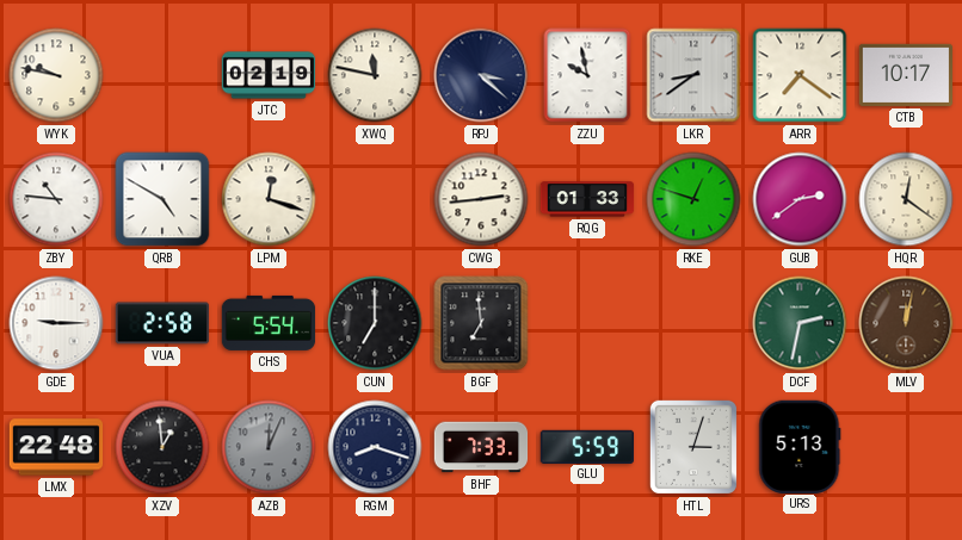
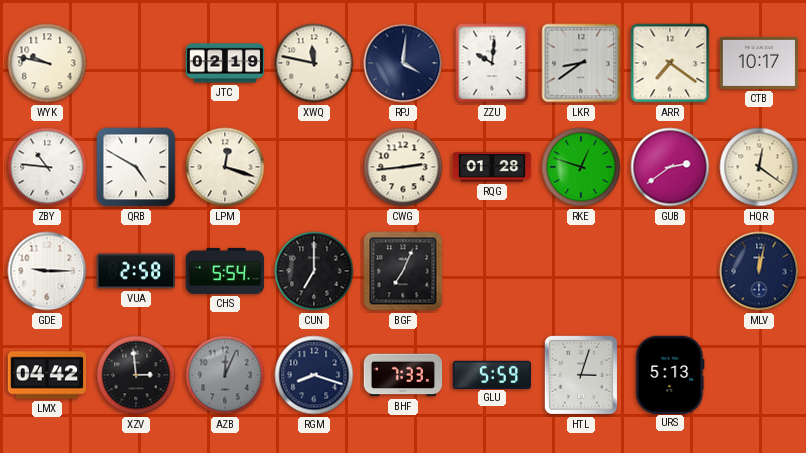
RPJ: 3:22 -> 4:01
ZZU: 9:58 -> 10:01
RQG: 01:33 -> 01:28
BGF: 6:59 -> 7:04
DCF: 2:32 -> none
MLV dial: brown -> navy
LMX: 22:48 -> 04:42
XZV: 12:59 -> 2:59
